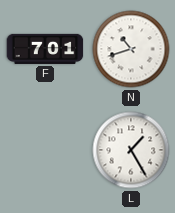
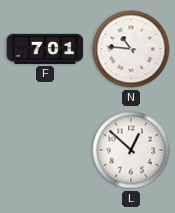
N: 10:42 -> 10:46
L: 1:25 -> 12:52
